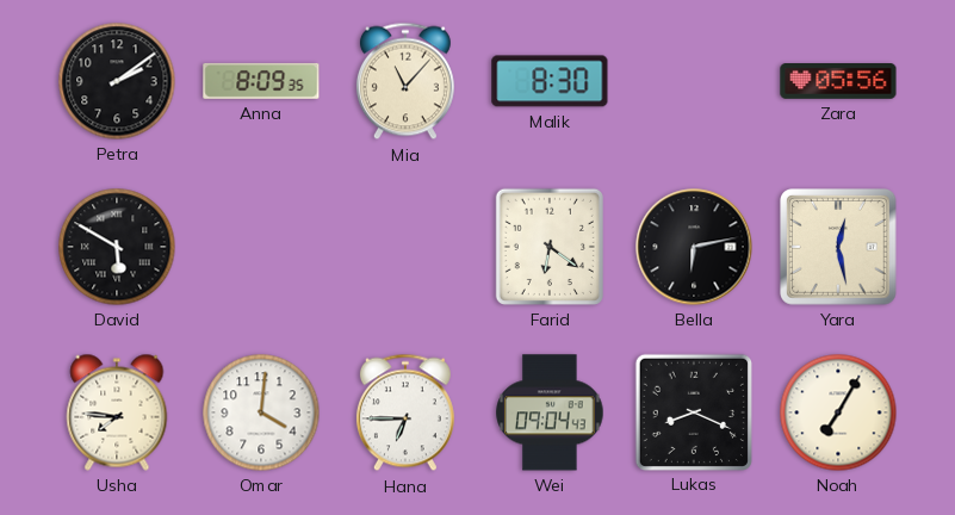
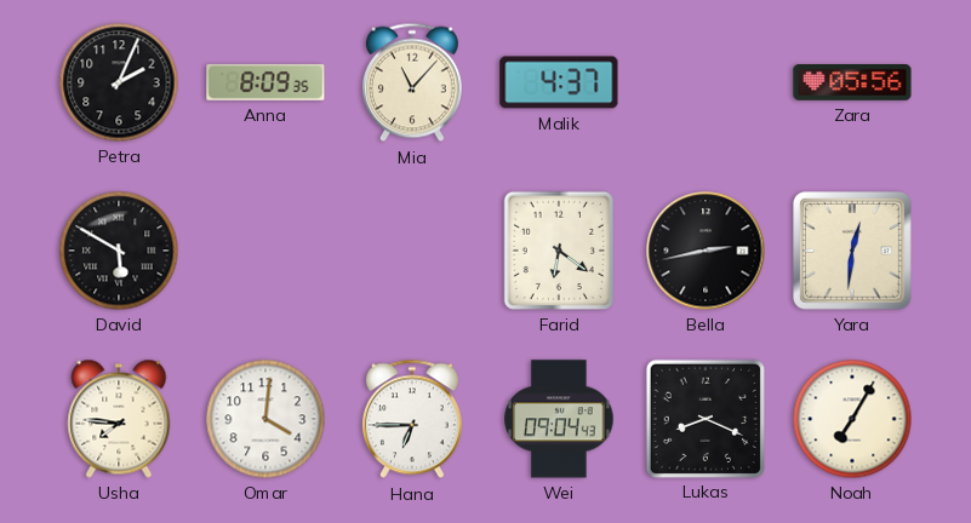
Petra: 2:09 -> 2:04
Malik: 8:30 -> 4:37
Bella: 6:13 -> 2:43
Yara: 12:28 -> 12:31
